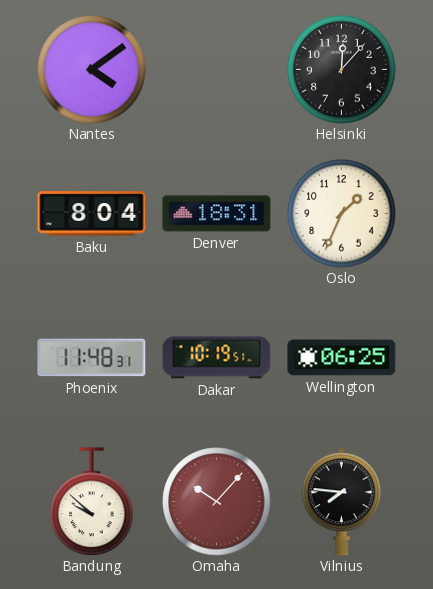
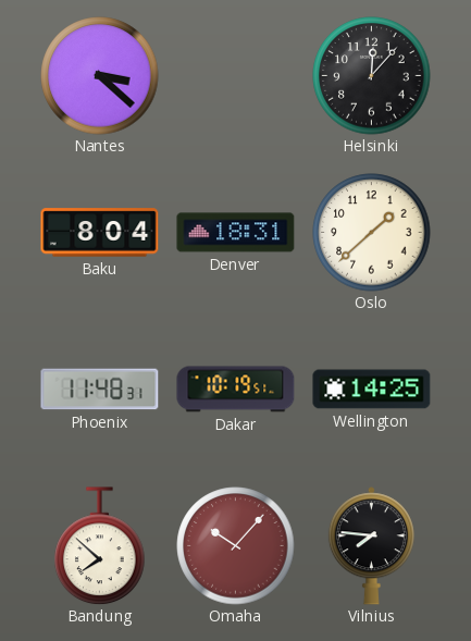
Nantes: 4:09 -> 3:22
Oslo: 1:34 -> 1:38
Wellington: 06:25 -> 14:25
Bandung: 9:52 -> 7:52
